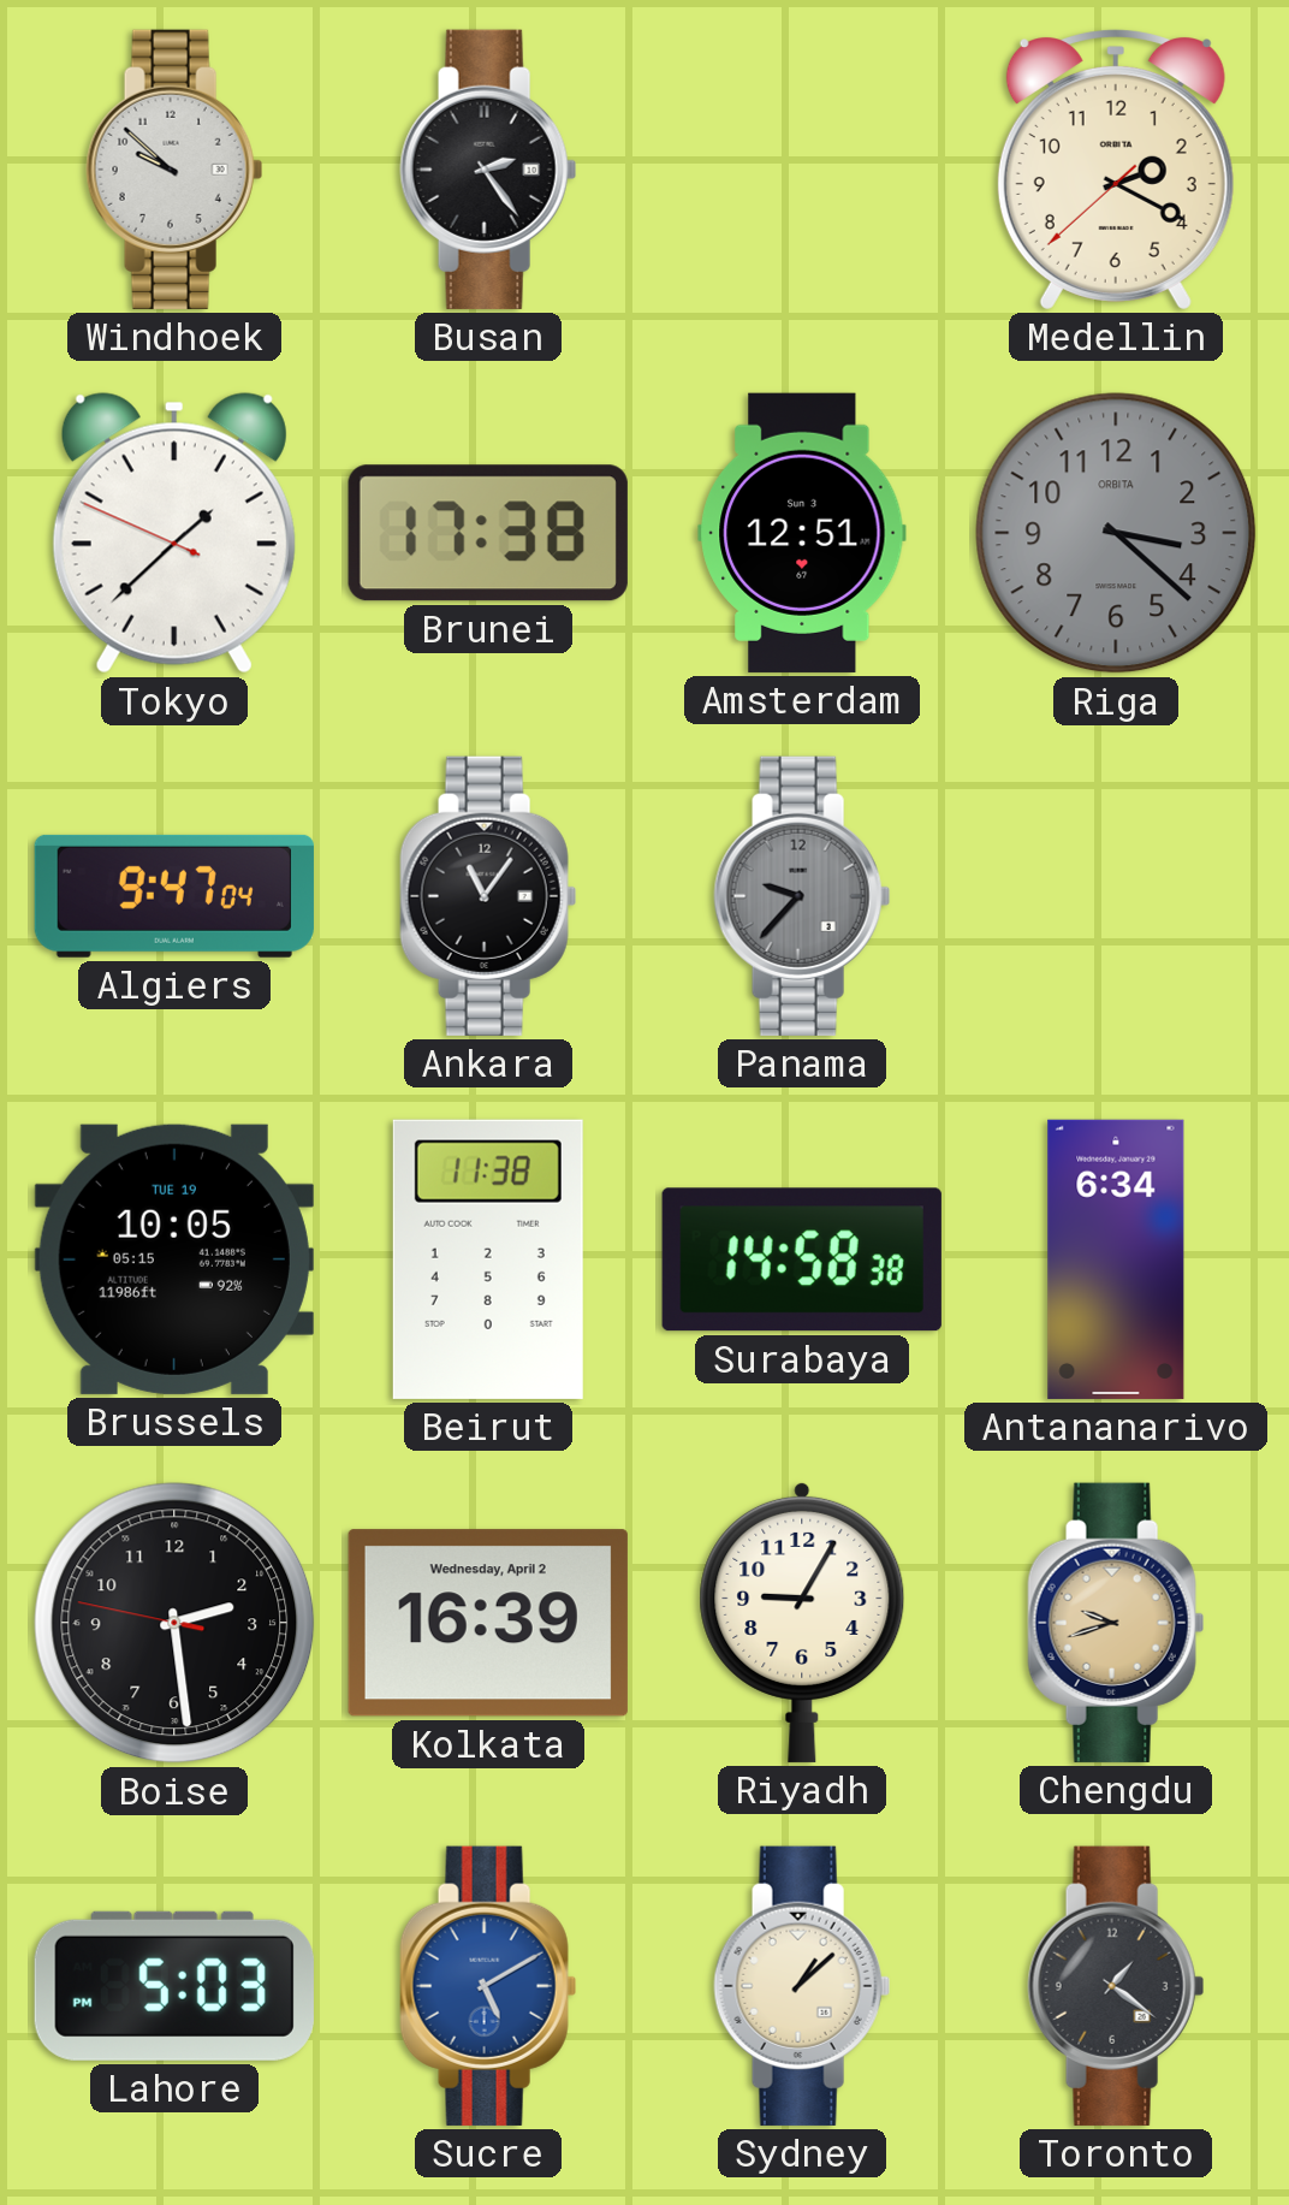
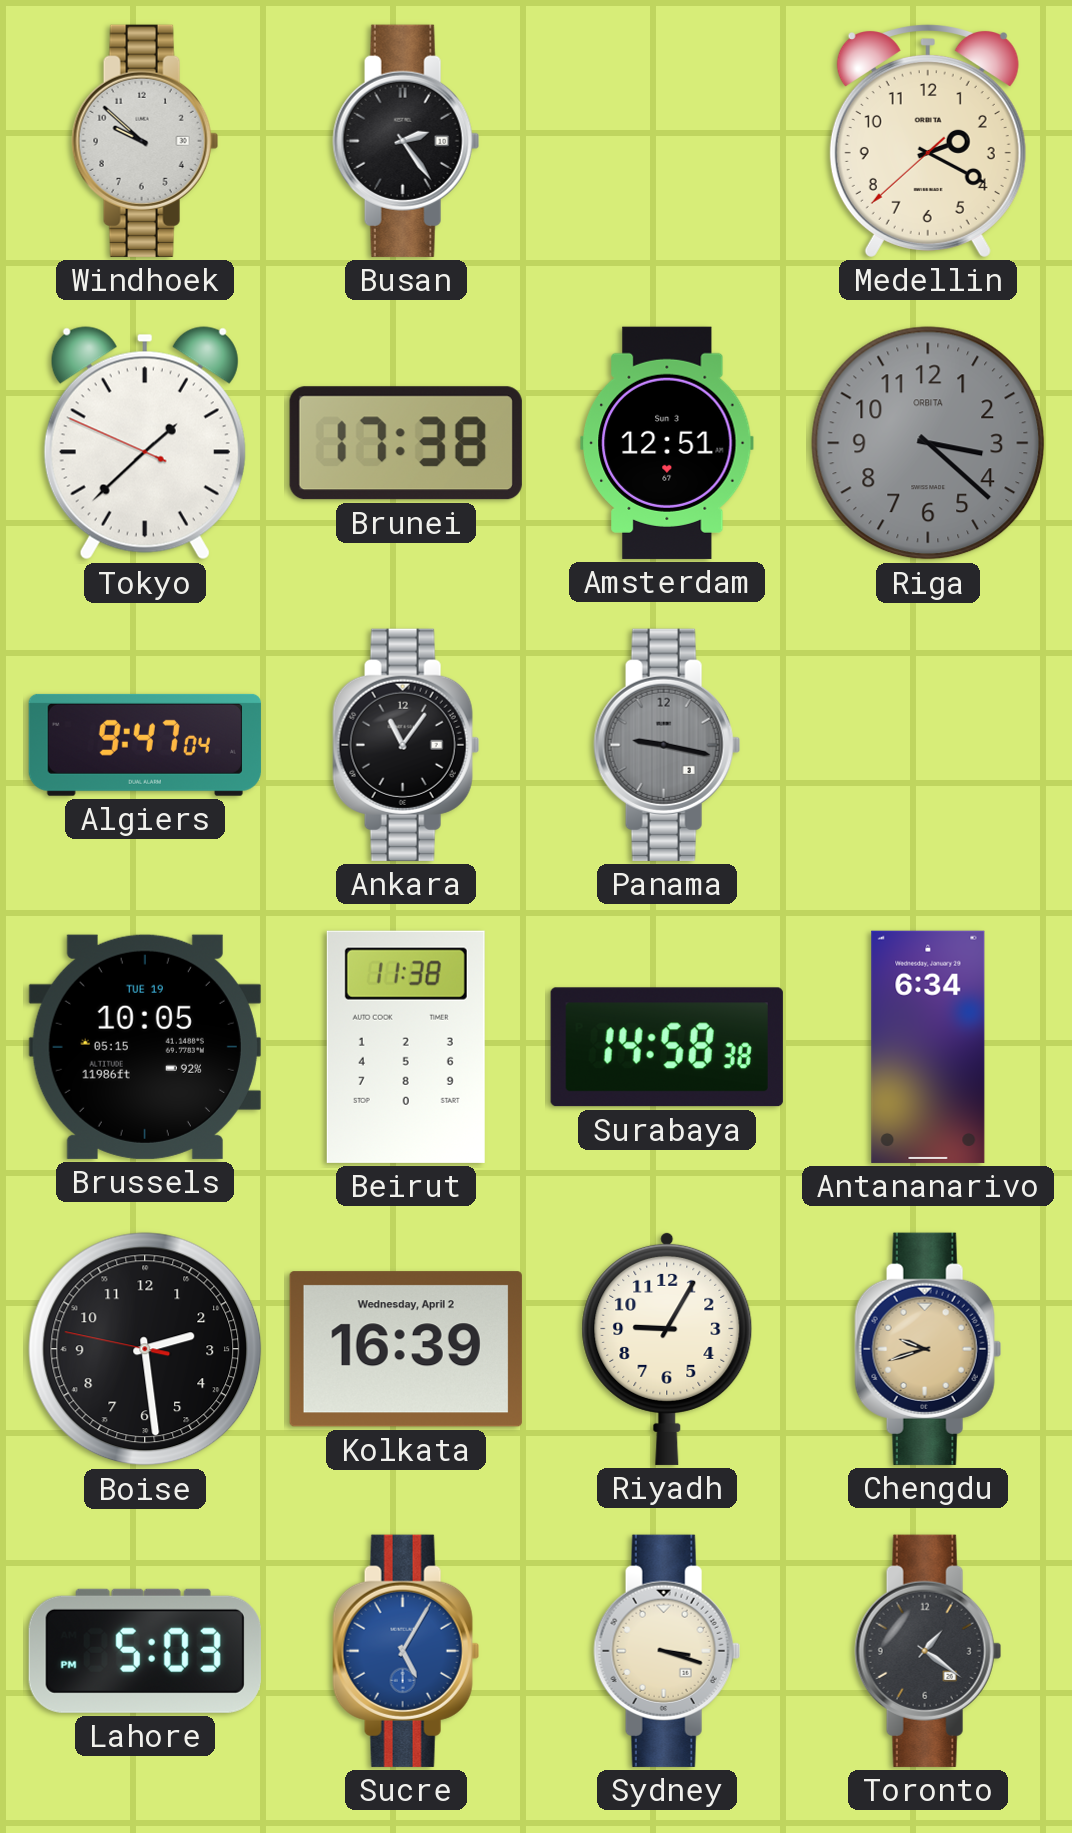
Panama: 9:37 -> 9:17
Sucre: 5:10 -> 5:05
Sydney: 1:08 -> 3:18
